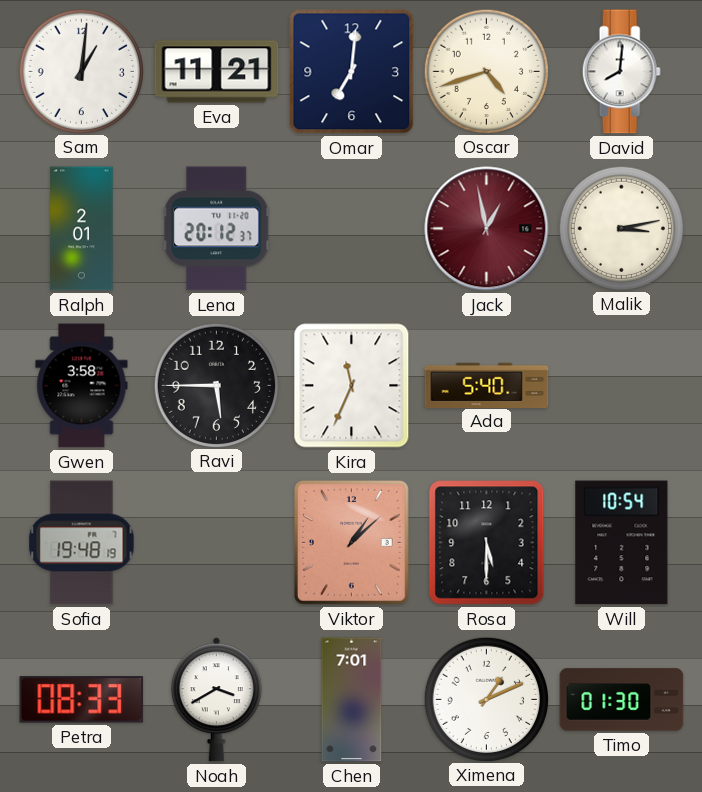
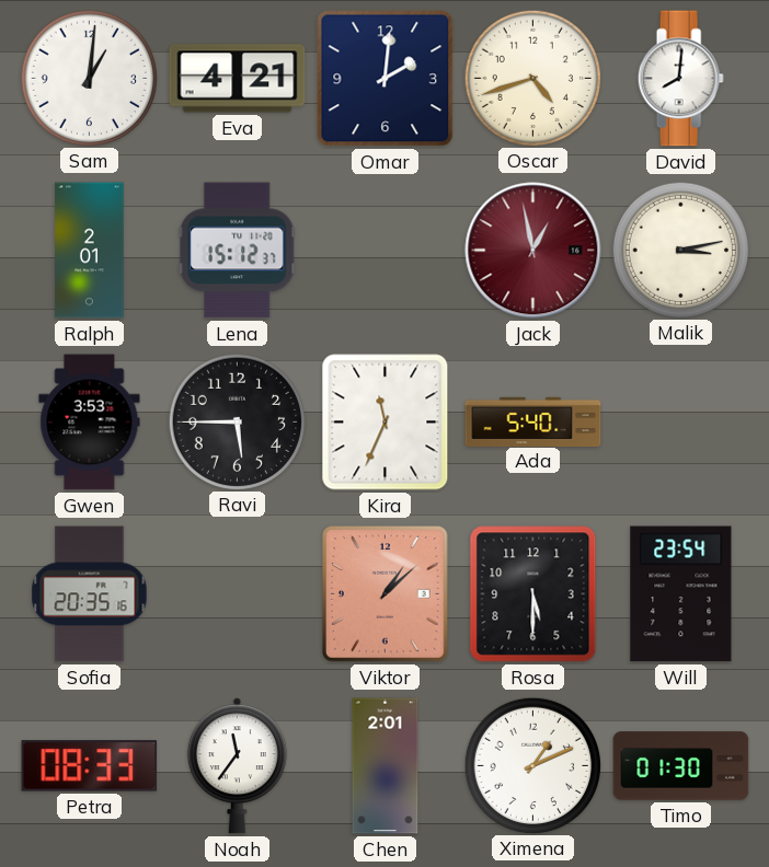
Eva: 11:21 -> 4:21
Omar: 7:01 -> 2:01
Lena: 20:12 -> 15:12
Gwen: 3:58 -> 3:53
Sofia: 19:48 -> 20:35
Will: 10:54 -> 23:54
Noah: 3:40 -> 11:36
Chen: 7:01 -> 2:01
